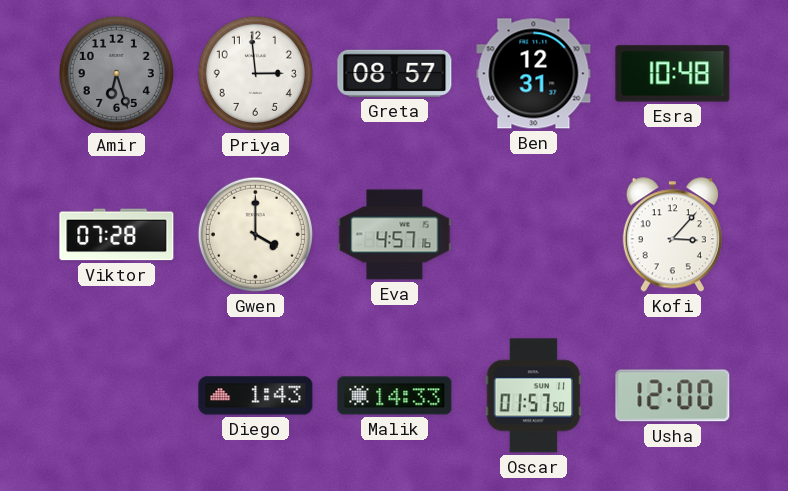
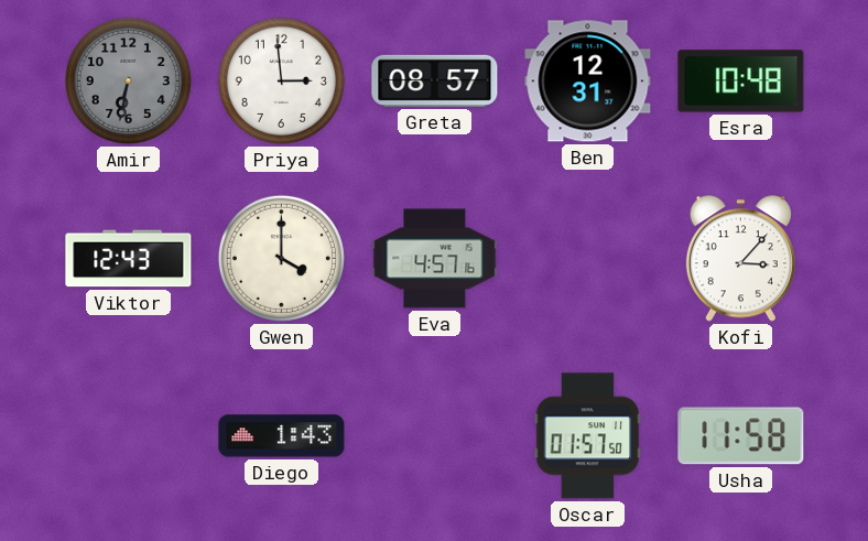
Amir: 6:27 -> 6:32
Viktor: 07:28 -> 12:43
Malik: 14:33 -> none
Usha: 12:00 -> 11:58
